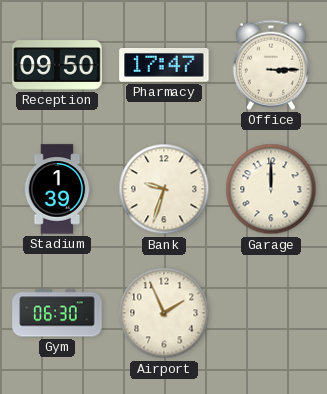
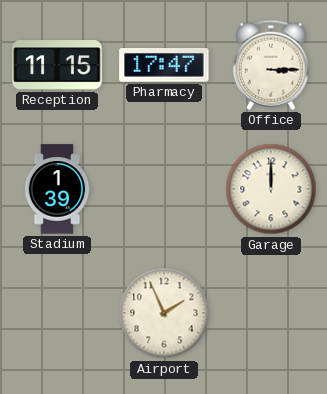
Reception: 09:50 -> 11:15
Bank: 9:33 -> none
Gym: 06:30 -> none
